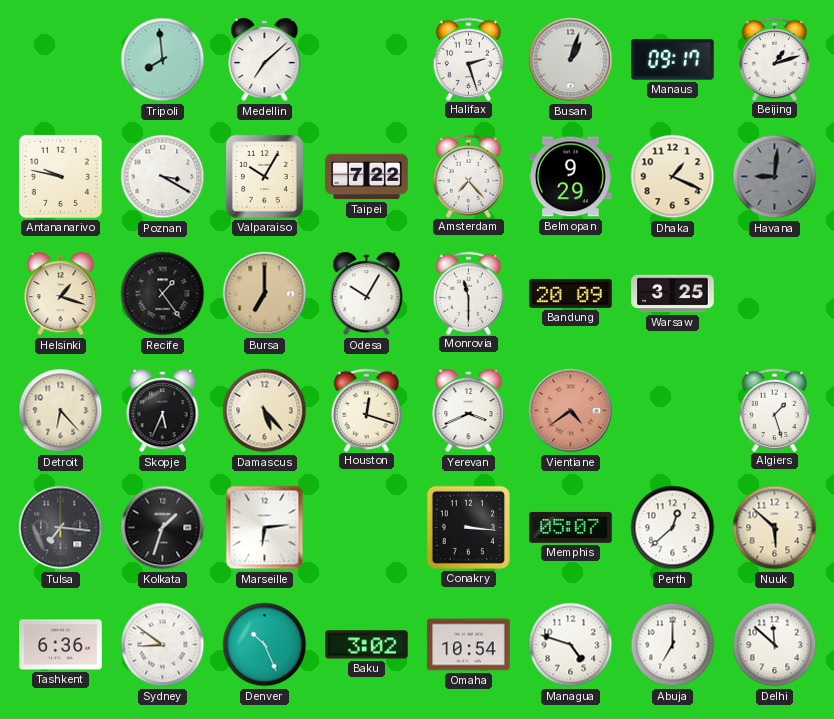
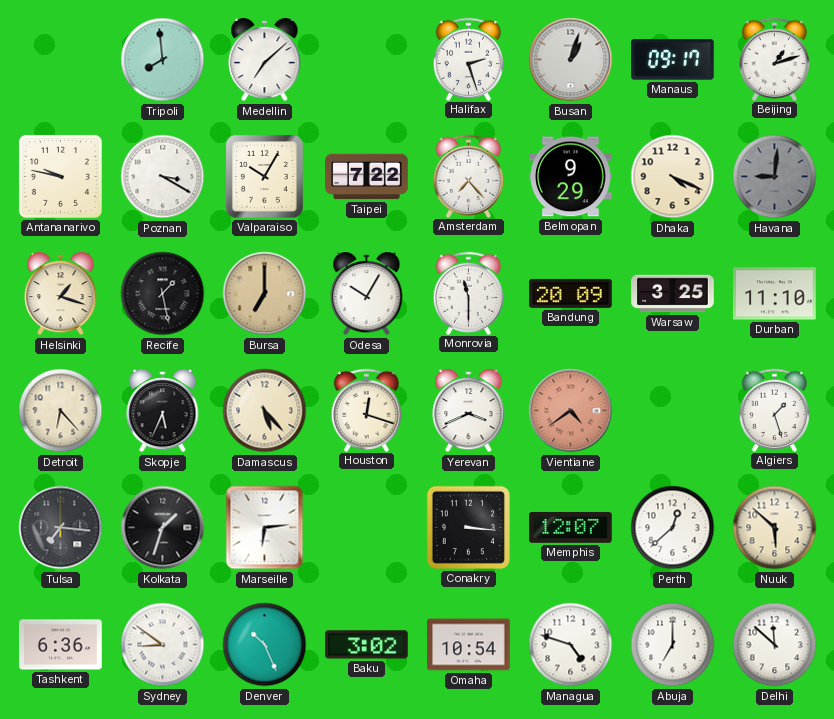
Dhaka: 1:19 -> 4:19
Recife: 1:24 -> 1:28
Durban: none -> 11:10
Memphis: 05:07 -> 12:07
